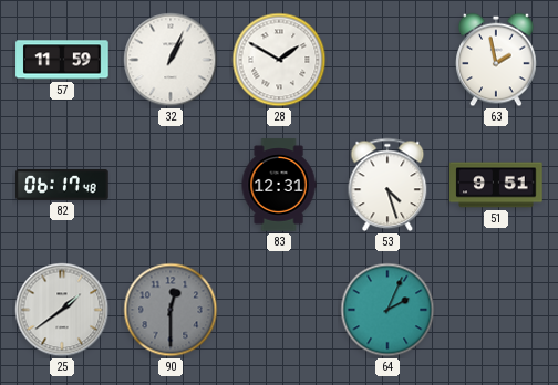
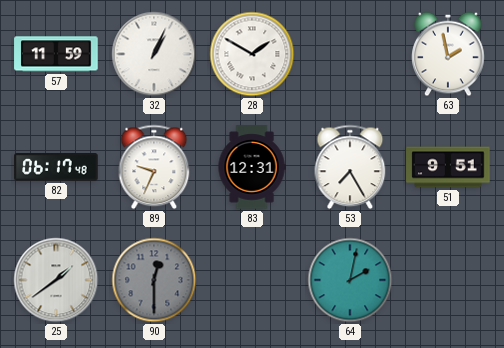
89: none -> 9:34
53: 4:27 -> 7:25
64: 2:04 -> 2:02
